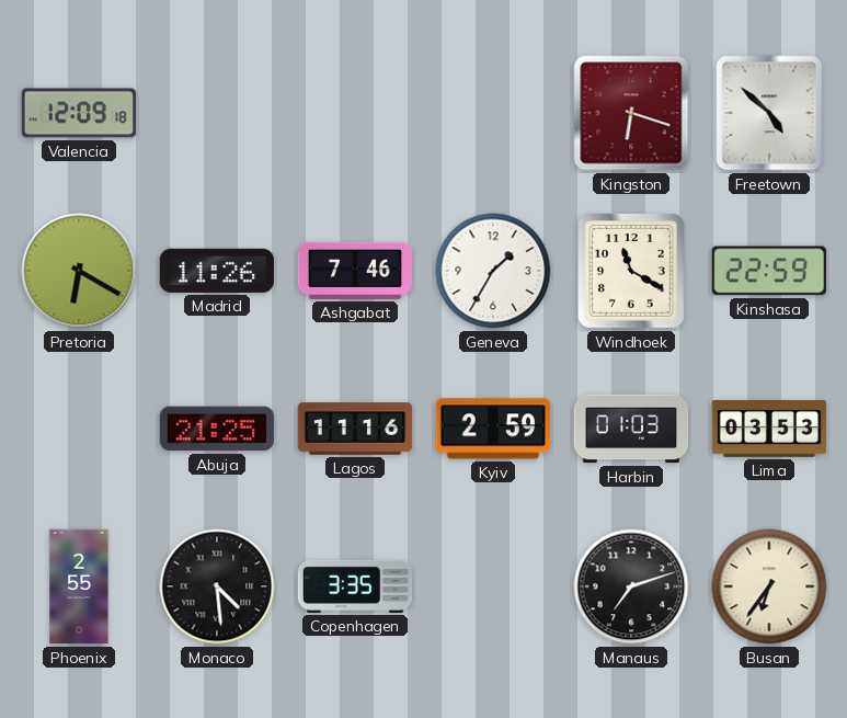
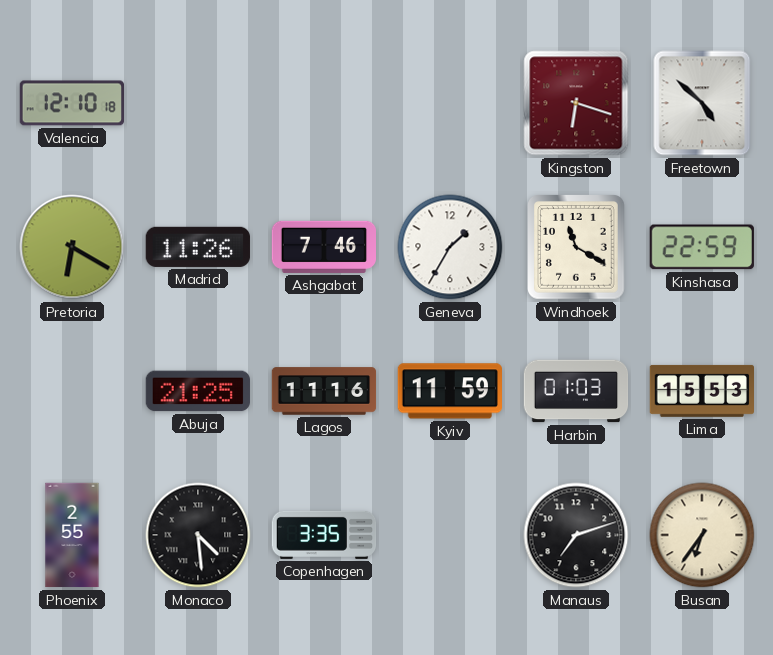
Valencia: 12:09 -> 12:10
Kyiv: 2:59 -> 11:59
Lima: 03:53 -> 15:53
